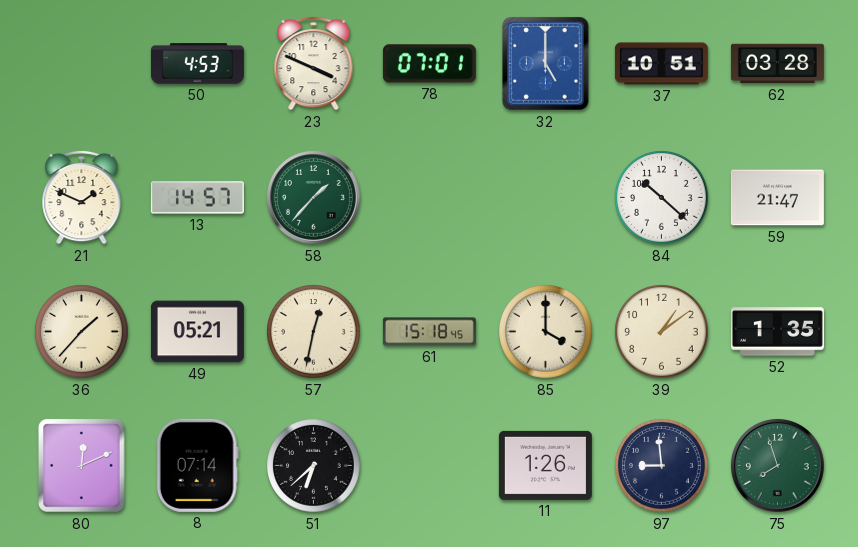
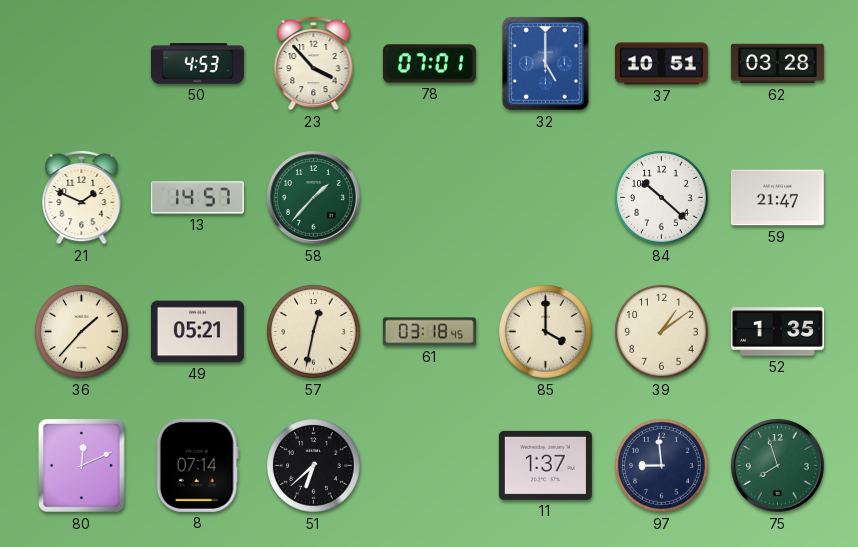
23: 3:49 -> 3:53
61: 15:18 -> 03:18
11: 1:26 -> 1:37
